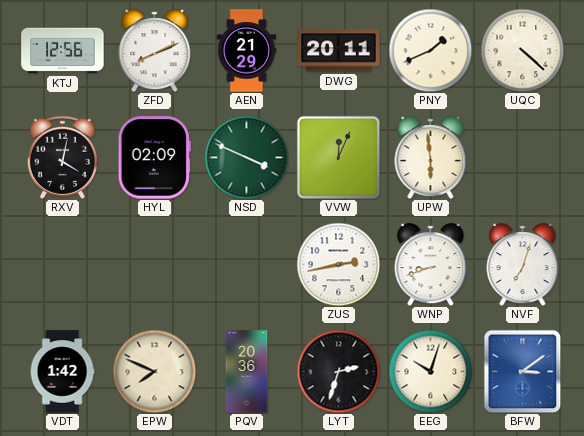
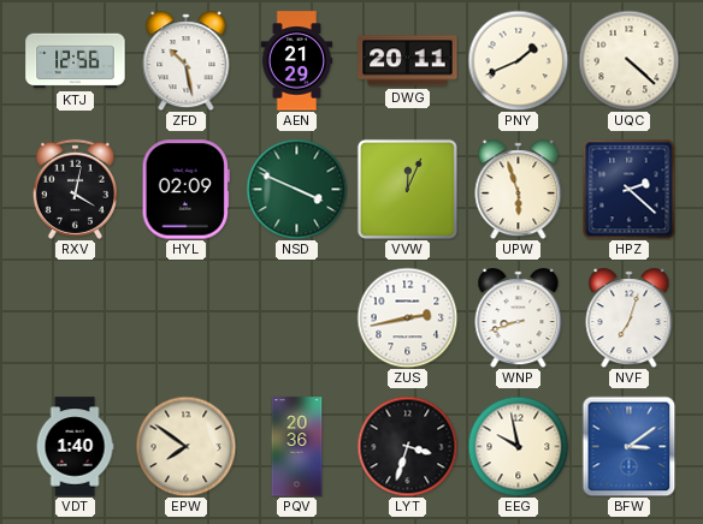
ZFD: 8:11 -> 10:28
UPW: 5:59 -> 5:57
HPZ: none -> 2:22
VDT: 1:42 -> 1:40
EPW: 7:49 -> 7:51
LYT: 2:33 -> 3:33
EEG: 10:03 -> 9:58
